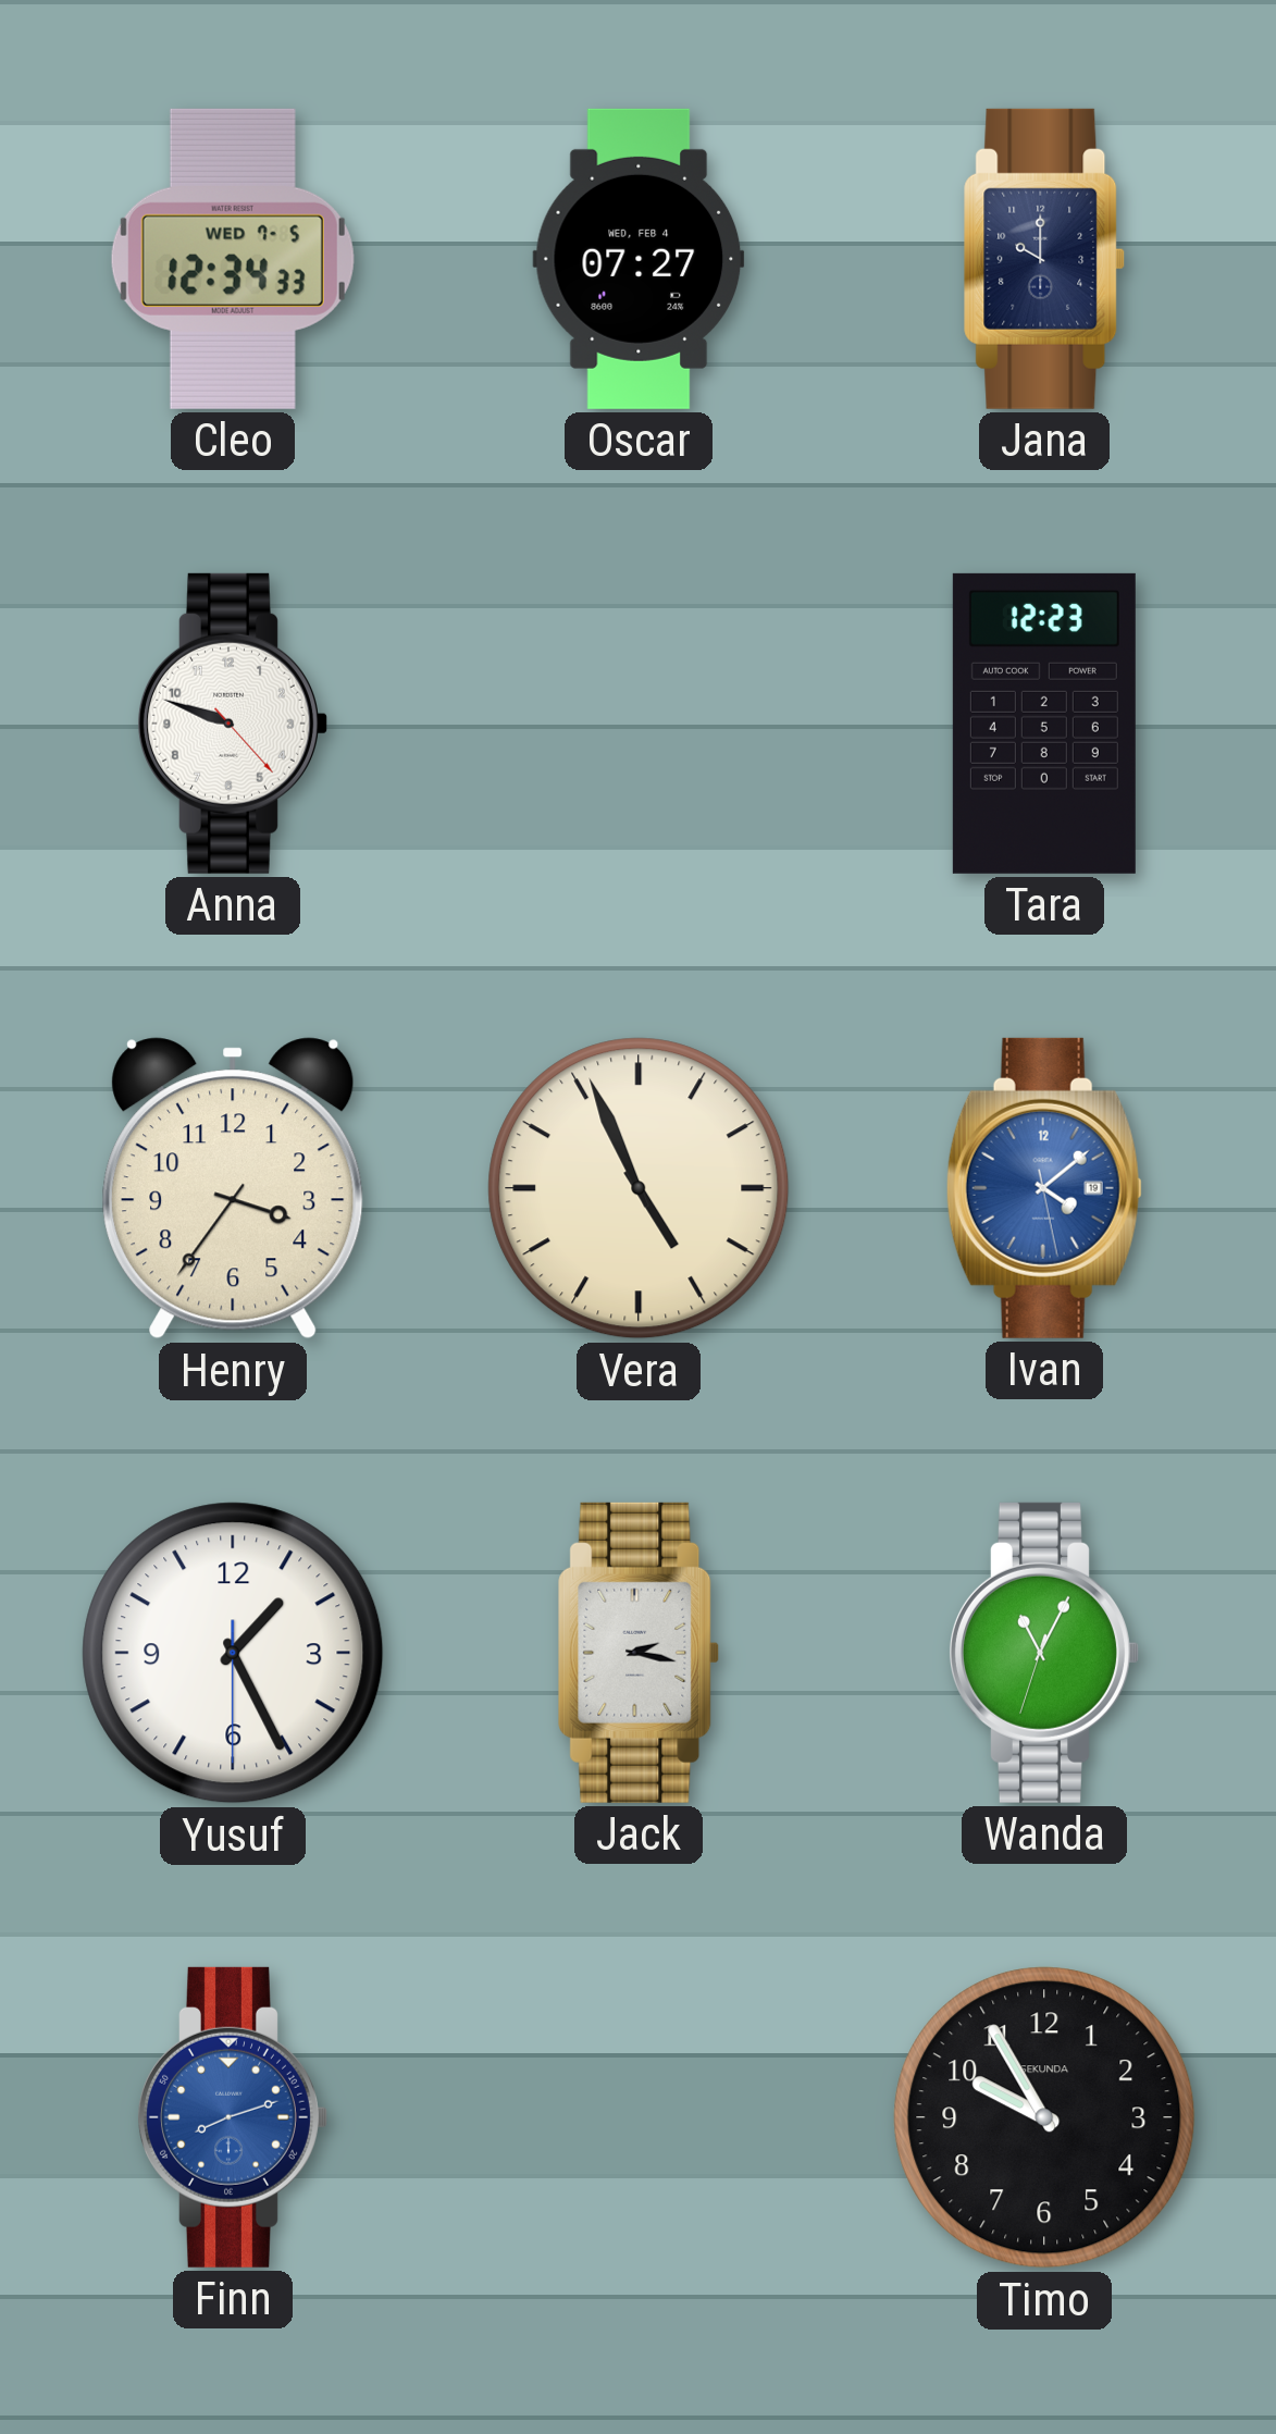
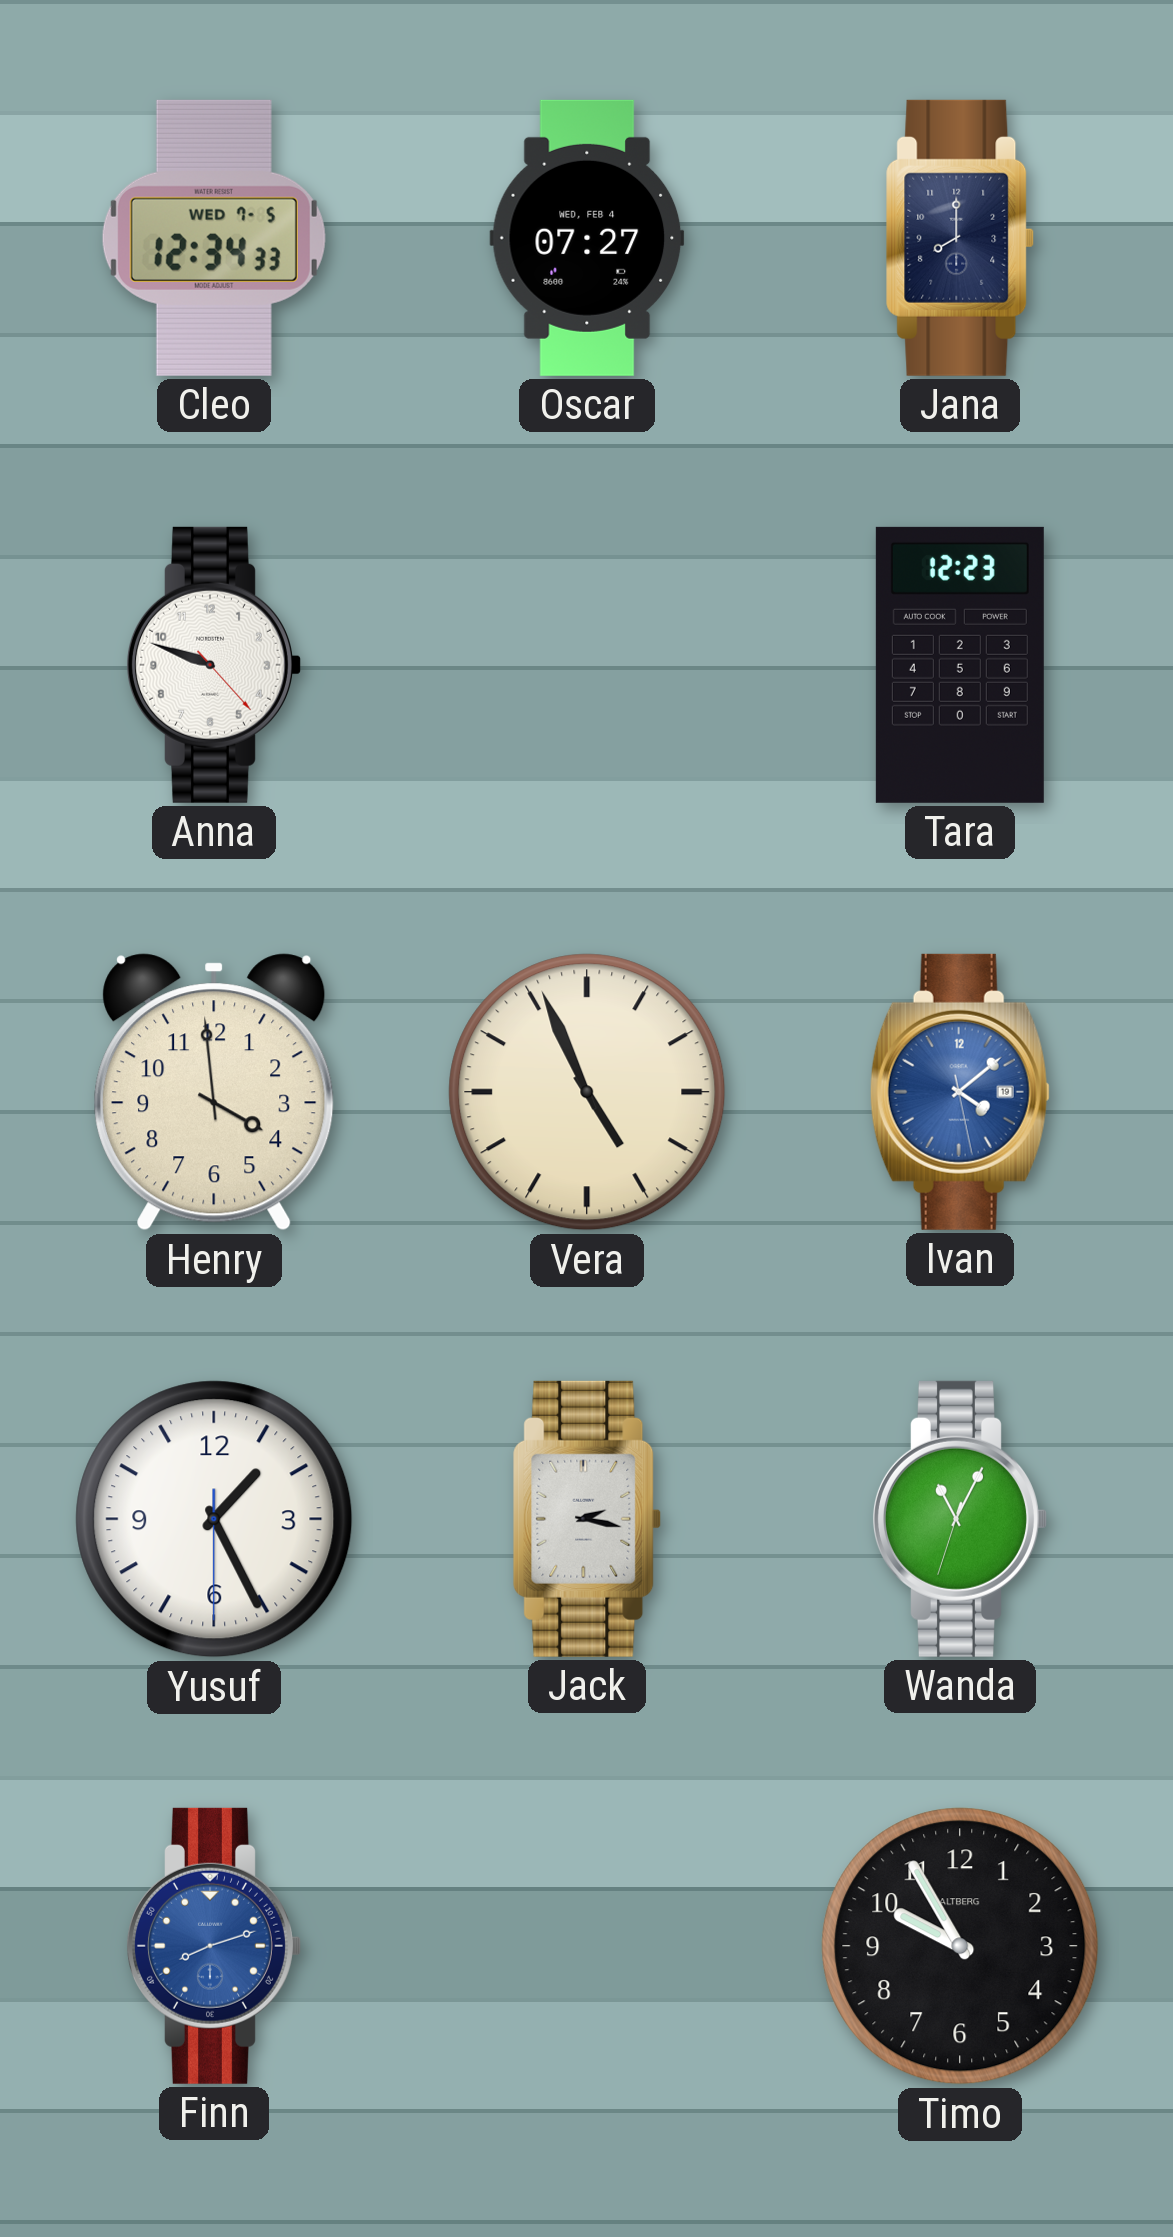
Jana: 10:00 -> 8:00
Henry: 3:36 -> 3:59
Timo brand: SEKUNDA -> ALTBERG
